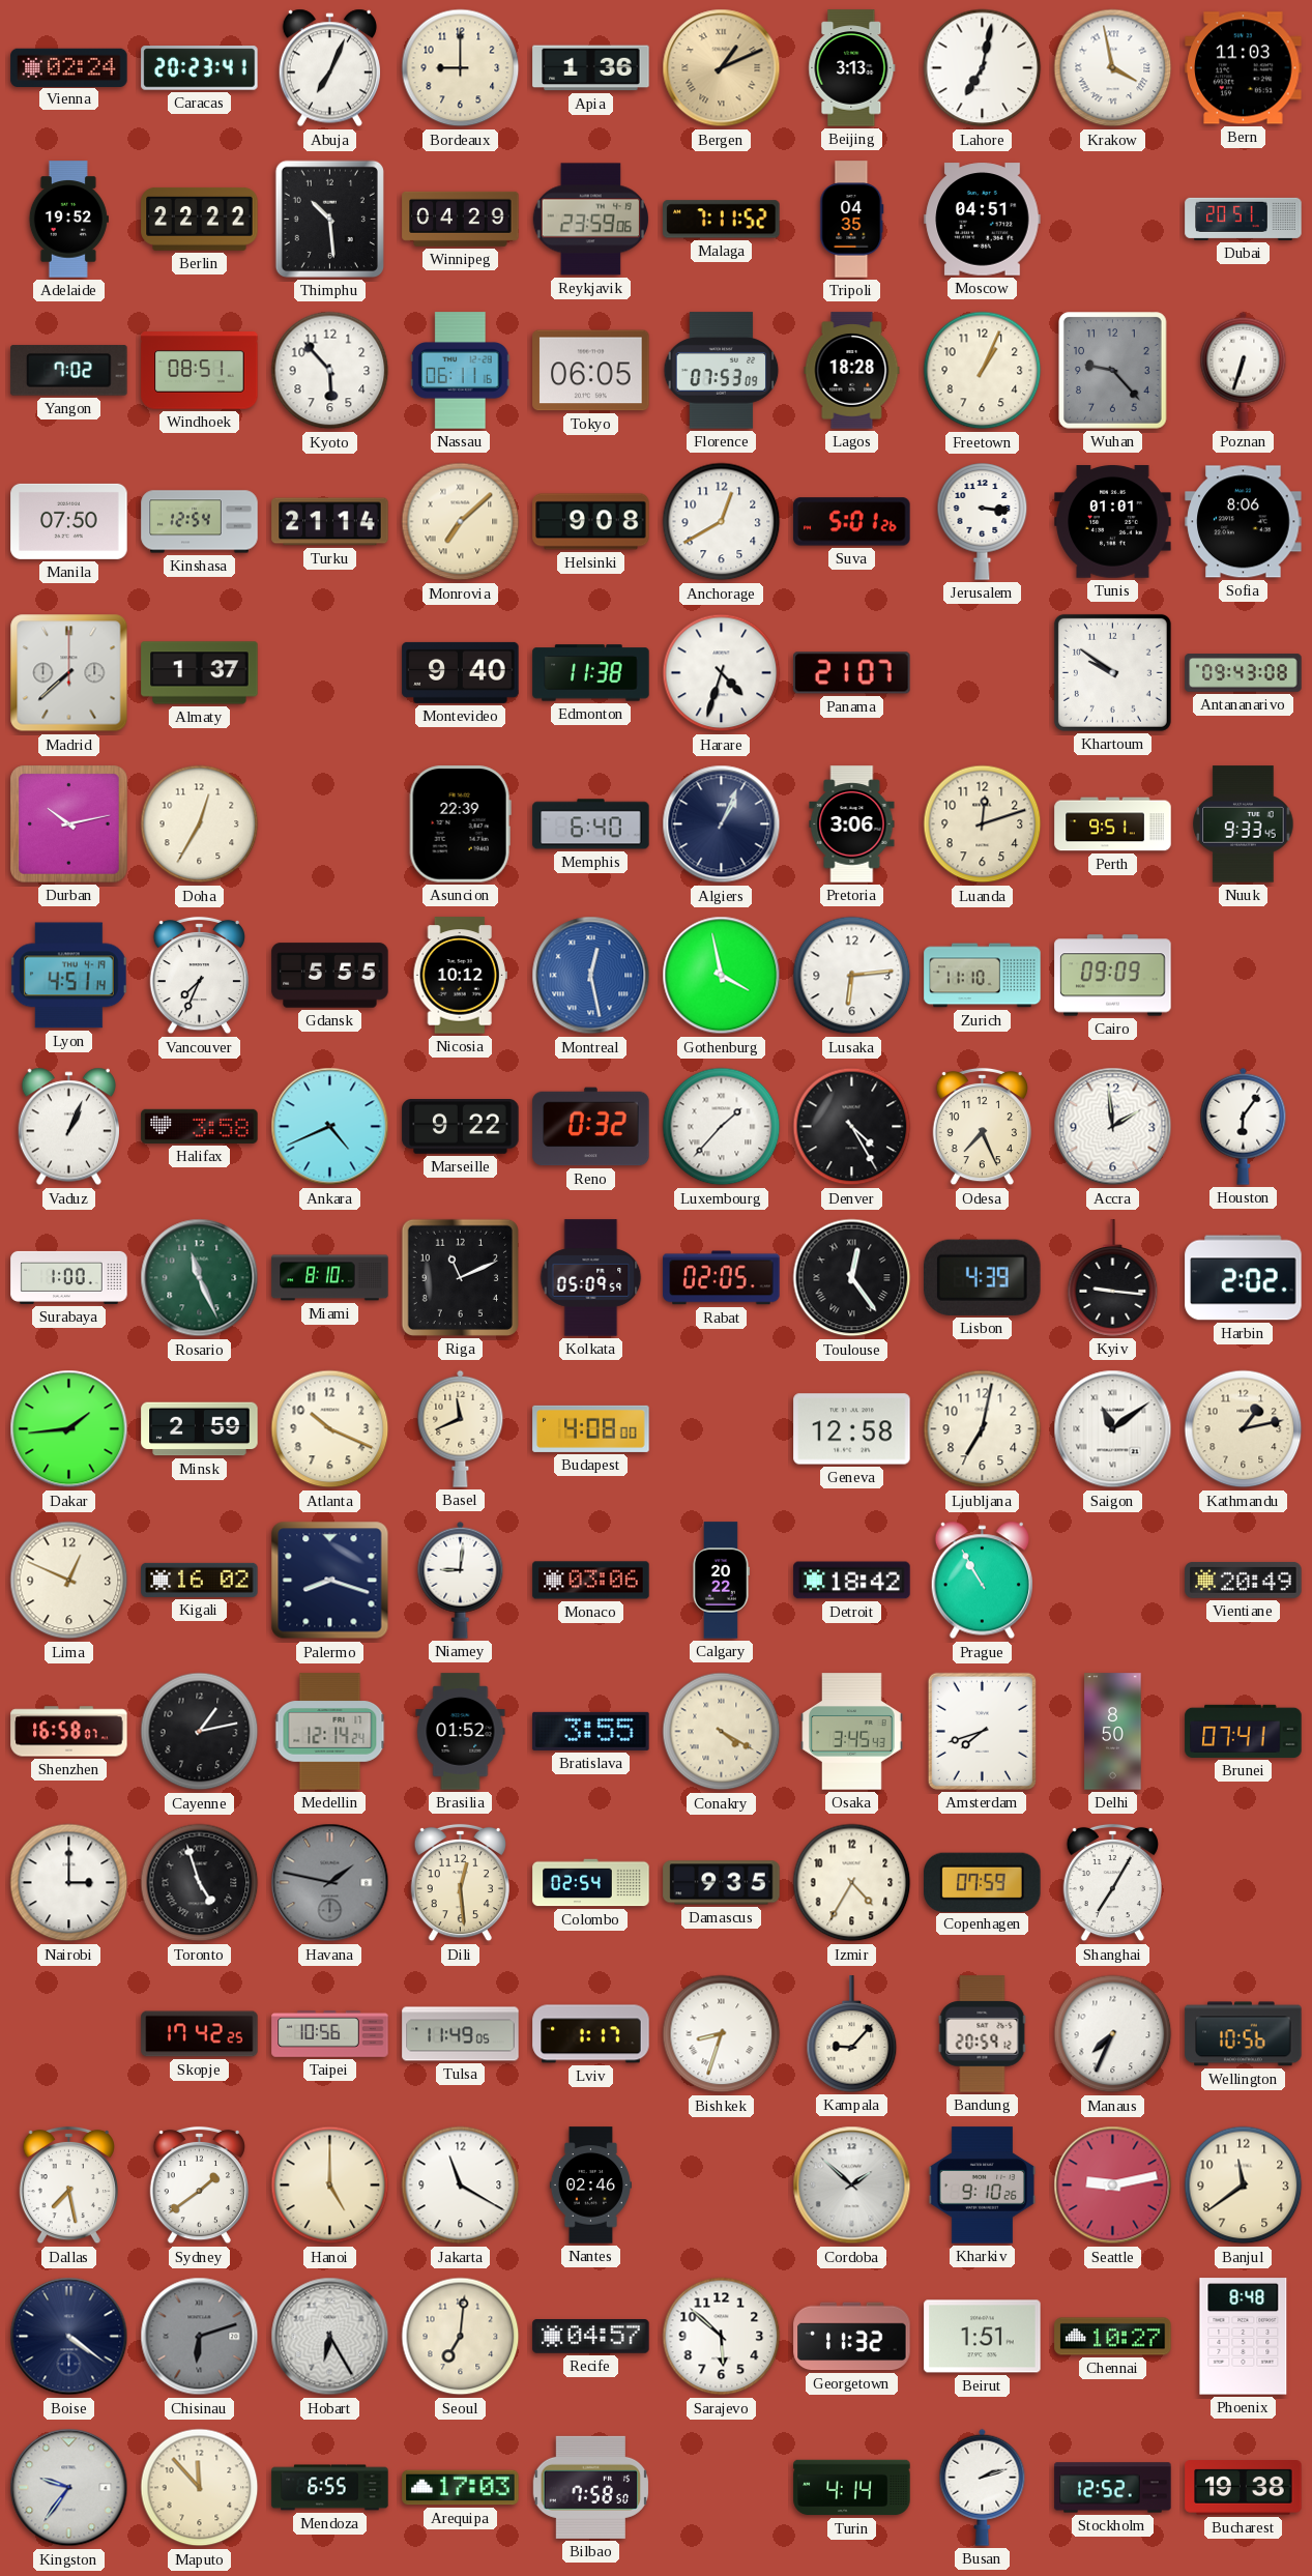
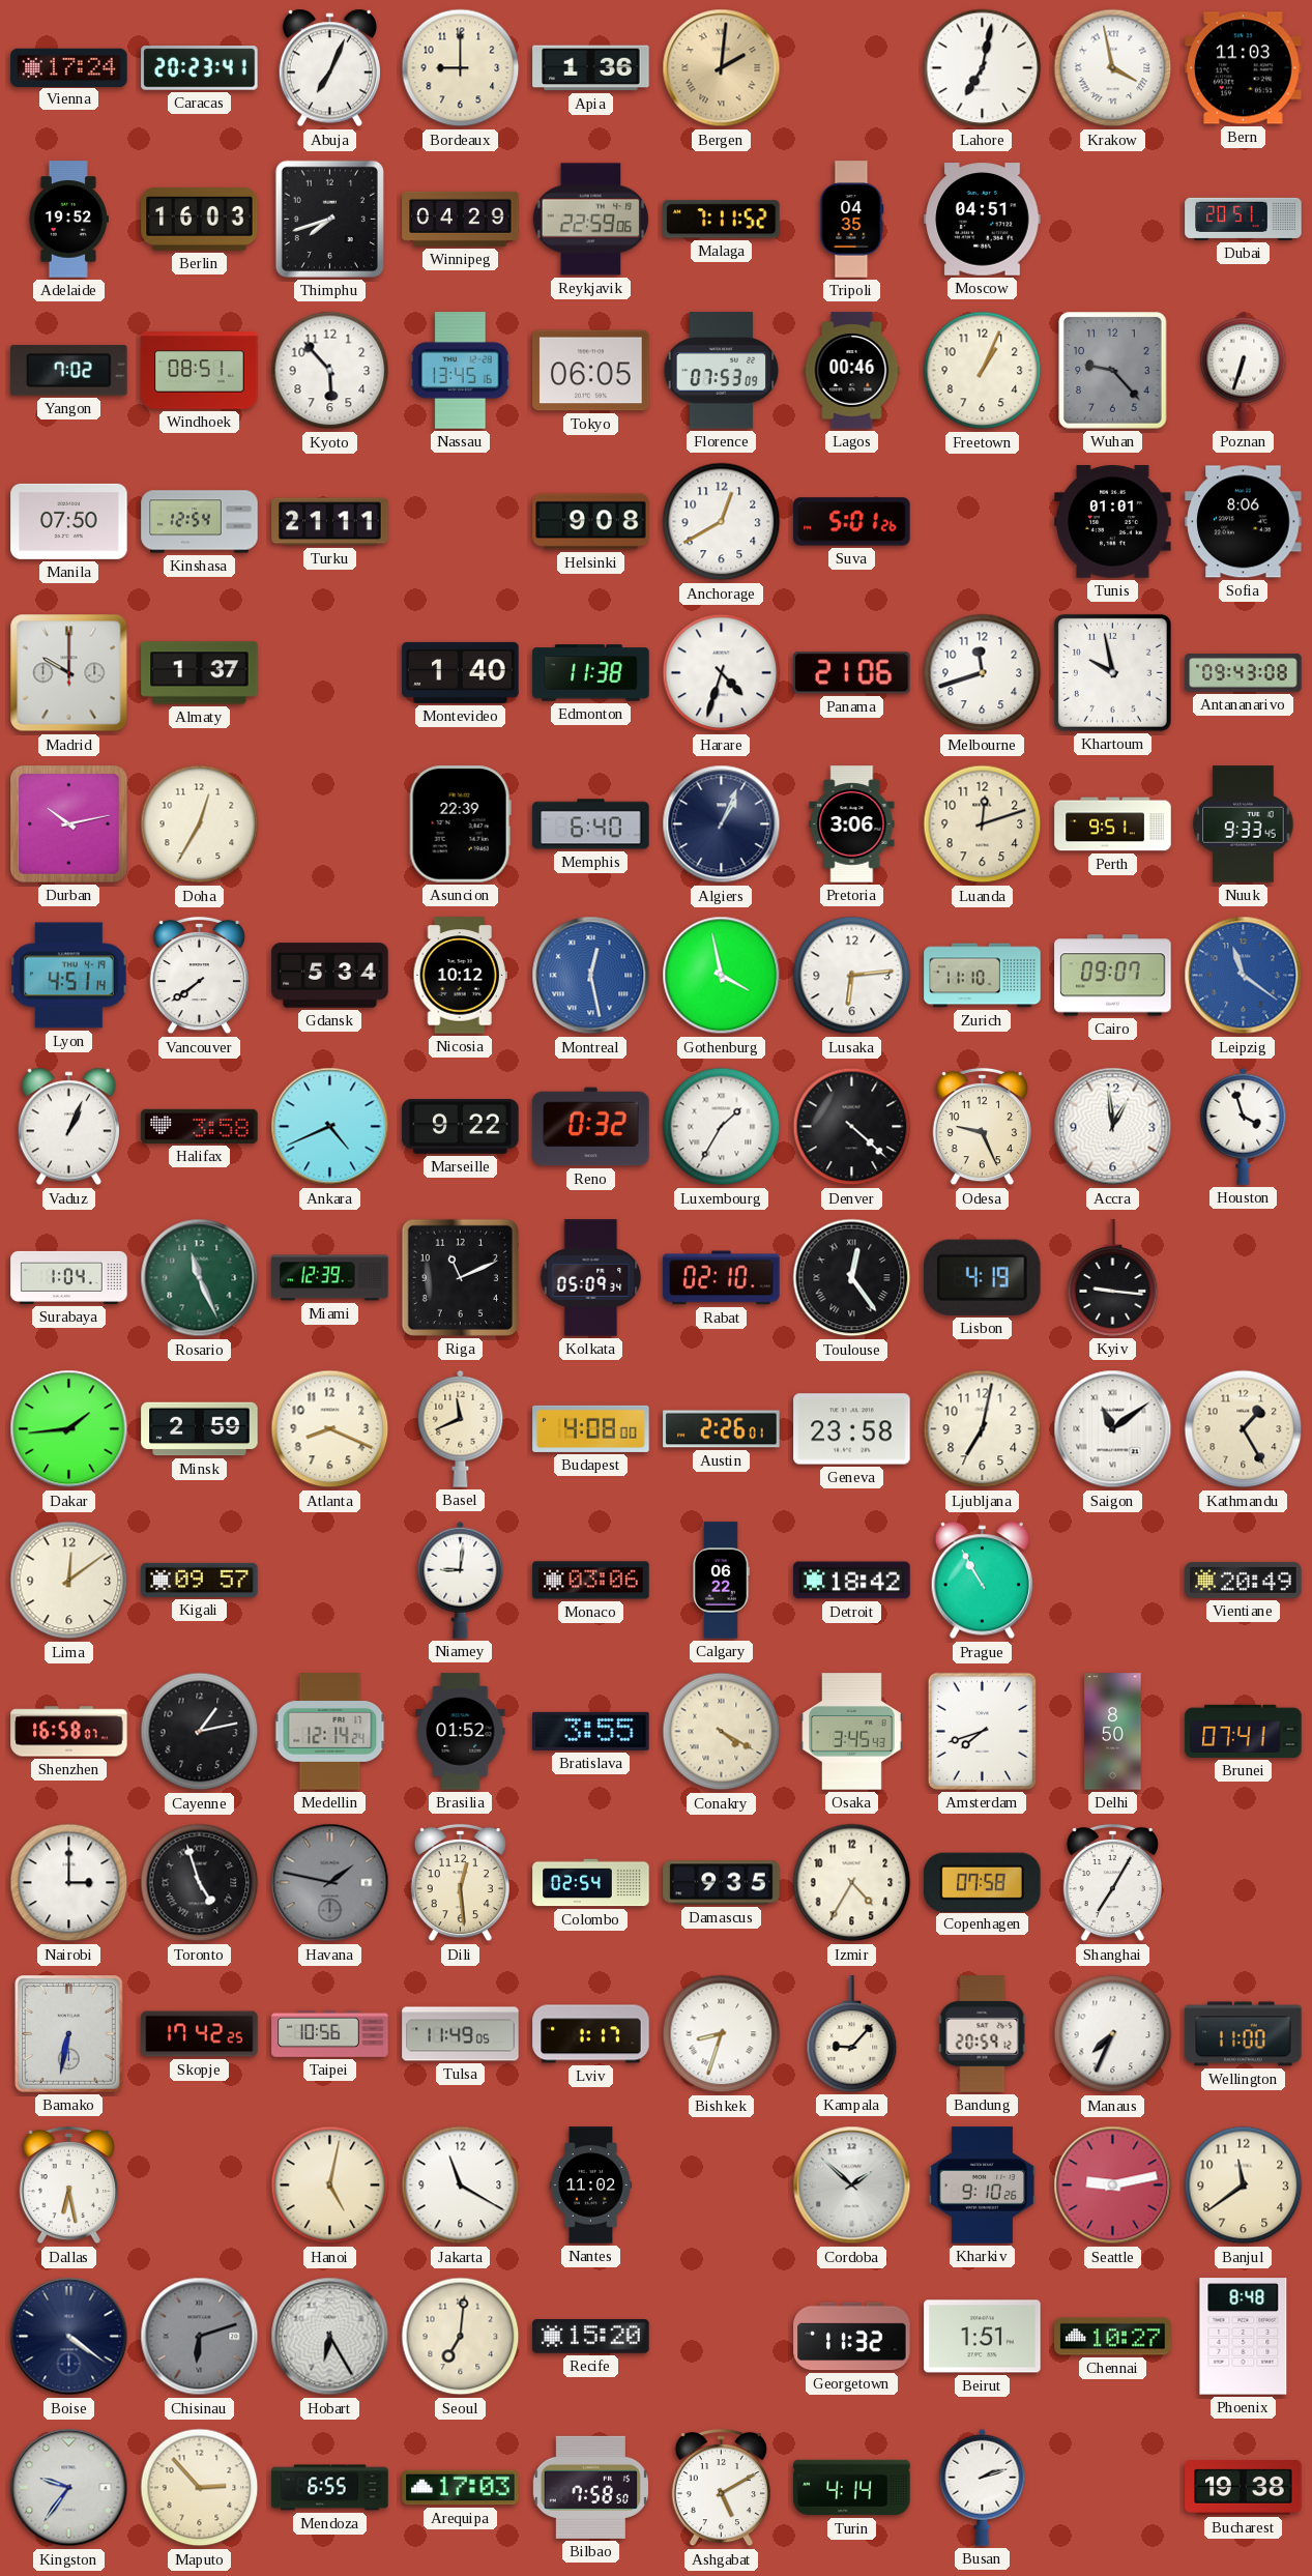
Vienna: 02:24 -> 17:24
Bergen: 1:11 -> 2:01
Beijing: 3:13 -> none
Berlin: 22:22 -> 16:03
Thimphu: 10:29 -> 7:42
Reykjavik: 23:59 -> 22:59
Nassau: 06:11 -> 13:45
Lagos: 18:28 -> 00:46
Turku: 21:14 -> 21:11
Monrovia: 7:08 -> none
Jerusalem: 3:16 -> none
Madrid: 7:38 -> 10:00
Montevideo: 9:40 -> 1:40
Panama: 21:07 -> 21:06
Melbourne: none -> 11:42
Khartoum: 9:51 -> 9:58
Vancouver: 7:34 -> 7:39
Gdansk: 5:55 -> 5:34
Cairo: 09:09 -> 09:07
Leipzig: none -> 11:21
Luxembourg: 1:37 -> 1:35
Denver: 4:25 -> 4:22
Odesa: 7:26 -> 9:26
Accra: 1:59 -> 12:59
Houston: 6:06 -> 3:57
Surabaya: 1:00 -> 1:04
Miami: 8:10 -> 12:39
Kolkata: 05:09:59 -> 05:09:34
Rabat: 02:05 -> 02:10
Lisbon: 4:39 -> 4:19
Harbin: 2:02 -> none
Atlanta: 10:19 -> 8:19
Austin: none -> 2:26
Geneva: 12:58 -> 23:58
Kathmandu: 1:13 -> 1:25
Lima: 12:49 -> 12:09
Kigali: 16:02 -> 09:57
Palermo: 8:18 -> none
Calgary: 20:22 -> 06:22
Copenhagen: 07:59 -> 07:58
Bamako: none -> 6:32
Wellington: 10:56 -> 11:00
Dallas: 7:28 -> 6:28
Sydney: 1:39 -> none
Hanoi: 5:00 -> 5:02
Nantes: 02:46 -> 11:02
Recife: 04:57 -> 15:20
Sarajevo: 5:52 -> none
Maputo: 11:53 -> 2:53
Ashgabat: none -> 5:10
Stockholm: 12:52 -> none
